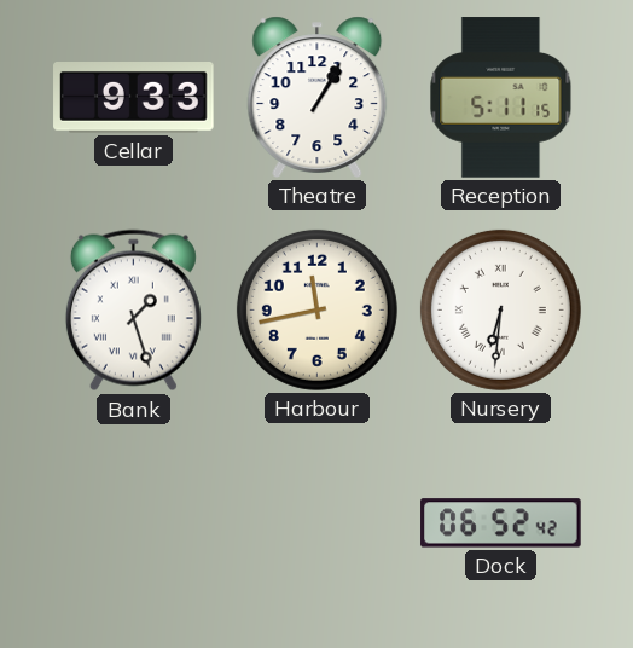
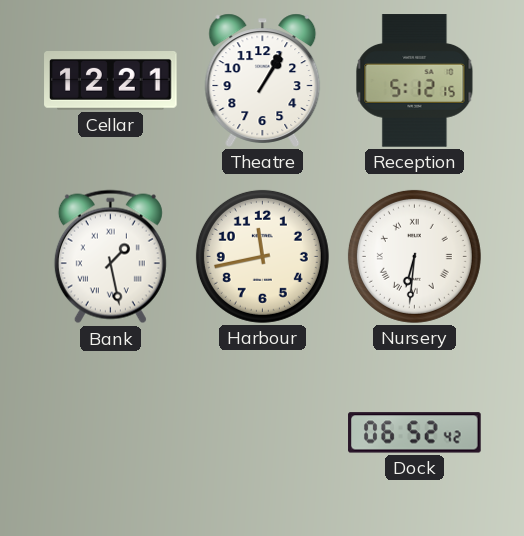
Cellar: 9:33 -> 12:21
Reception: 5:11 -> 5:12
Bank: 1:27 -> 1:28
